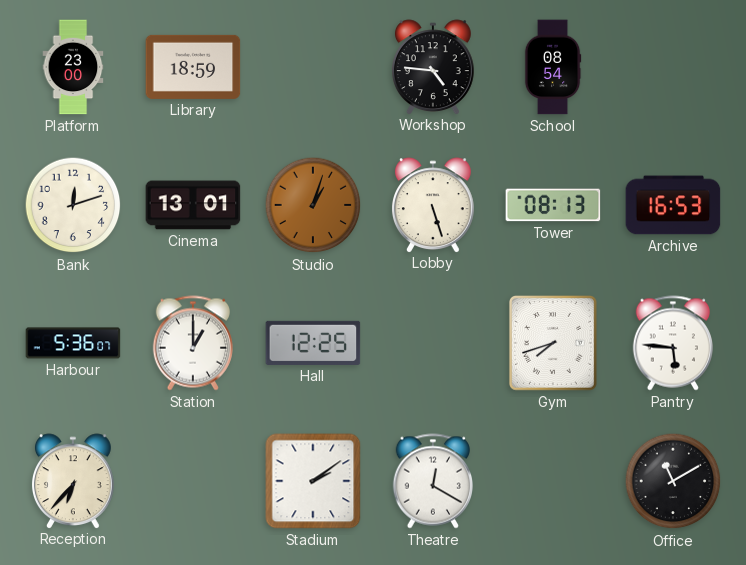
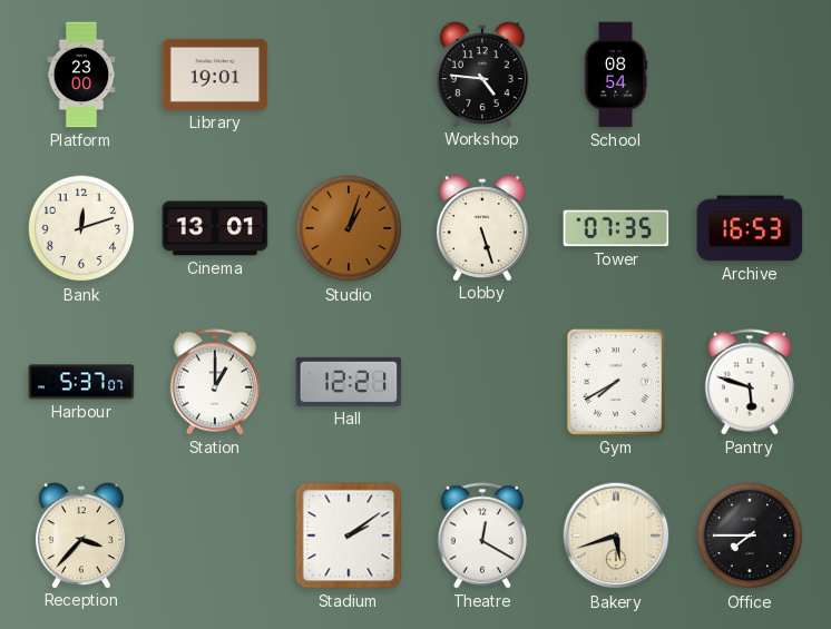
Library: 18:59 -> 19:01
Tower: 08:13 -> 07:35
Harbour: 5:36 -> 5:37
Hall: 12:25 -> 12:21
Gym: 7:42 -> 7:40
Pantry: 5:46 -> 5:48
Reception: 6:37 -> 3:37
Bakery: none -> 5:42
Office: 11:10 -> 7:45
